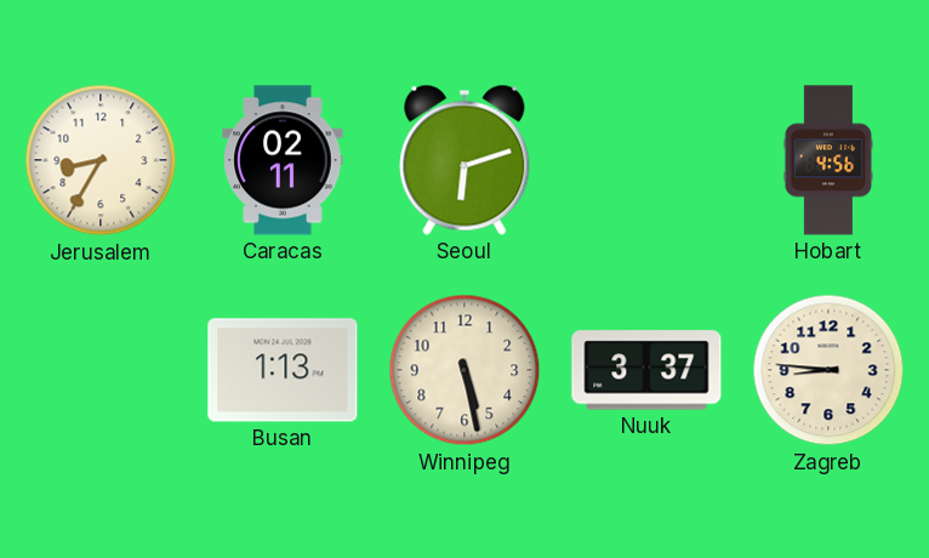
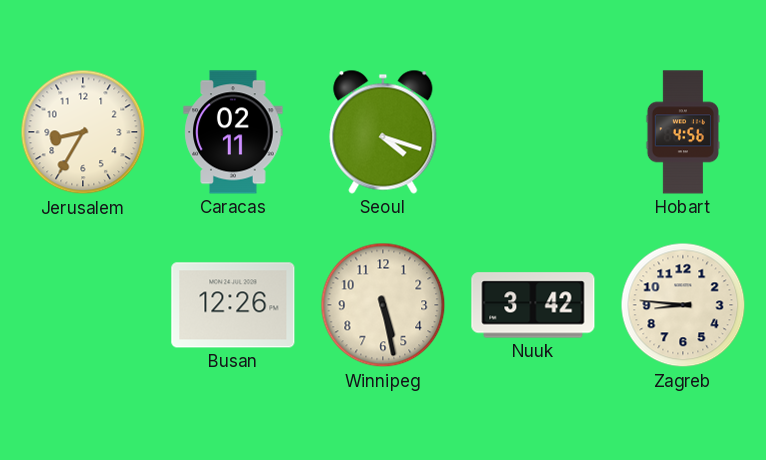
Seoul: 6:12 -> 4:18
Busan: 1:13 -> 12:26
Nuuk: 3:37 -> 3:42
